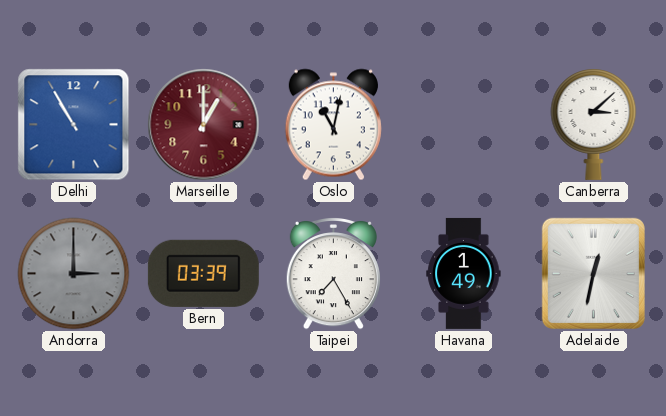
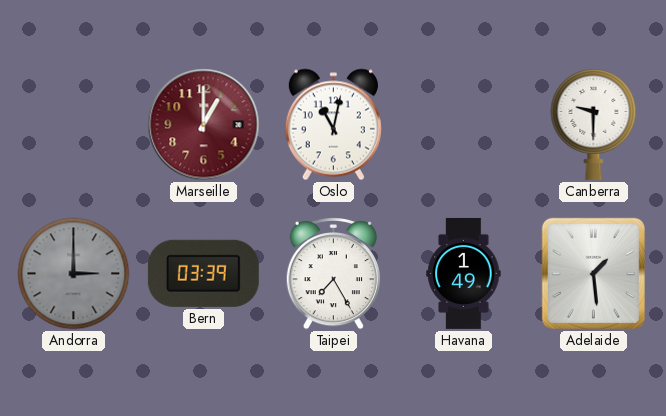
Delhi: 10:55 -> none
Canberra: 3:08 -> 9:30
Adelaide: 12:32 -> 1:29
